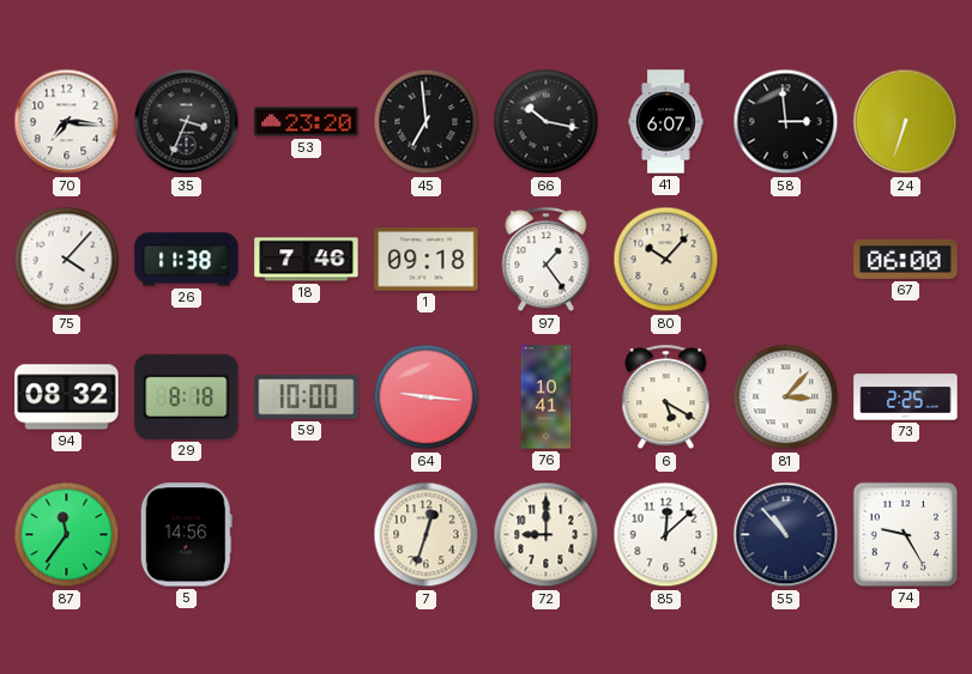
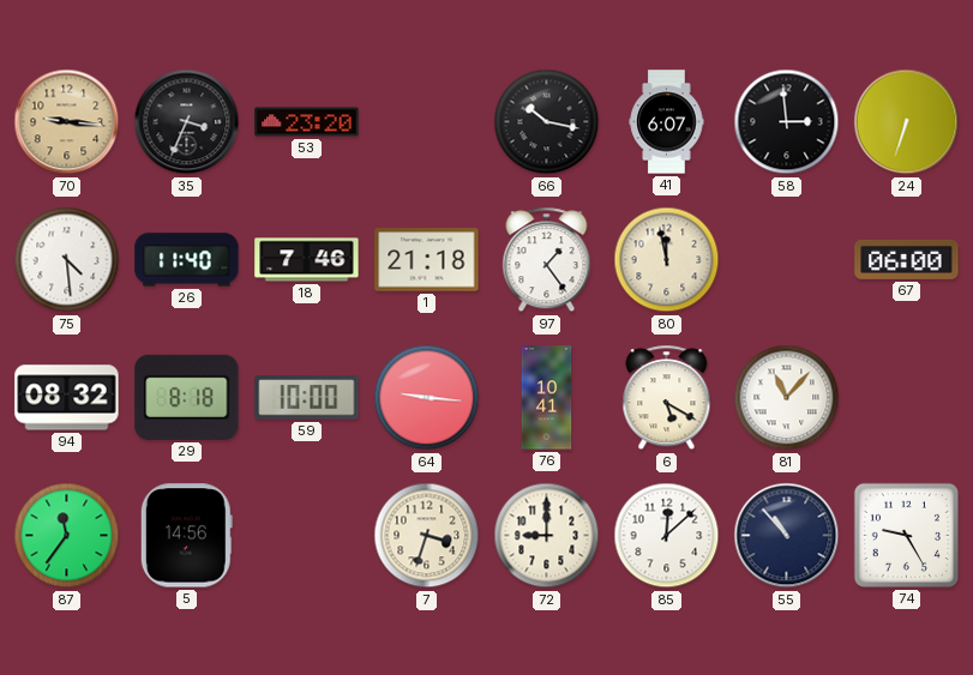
70: 7:16 -> 9:16
70 dial: white -> champagne
45: 6:59 -> none
75: 4:07 -> 4:29
26: 11:38 -> 11:40
1: 09:18 -> 21:18
80: 10:07 -> 11:58
81: 3:07 -> 11:07
73: 2:25 -> none
7: 12:33 -> 3:33
